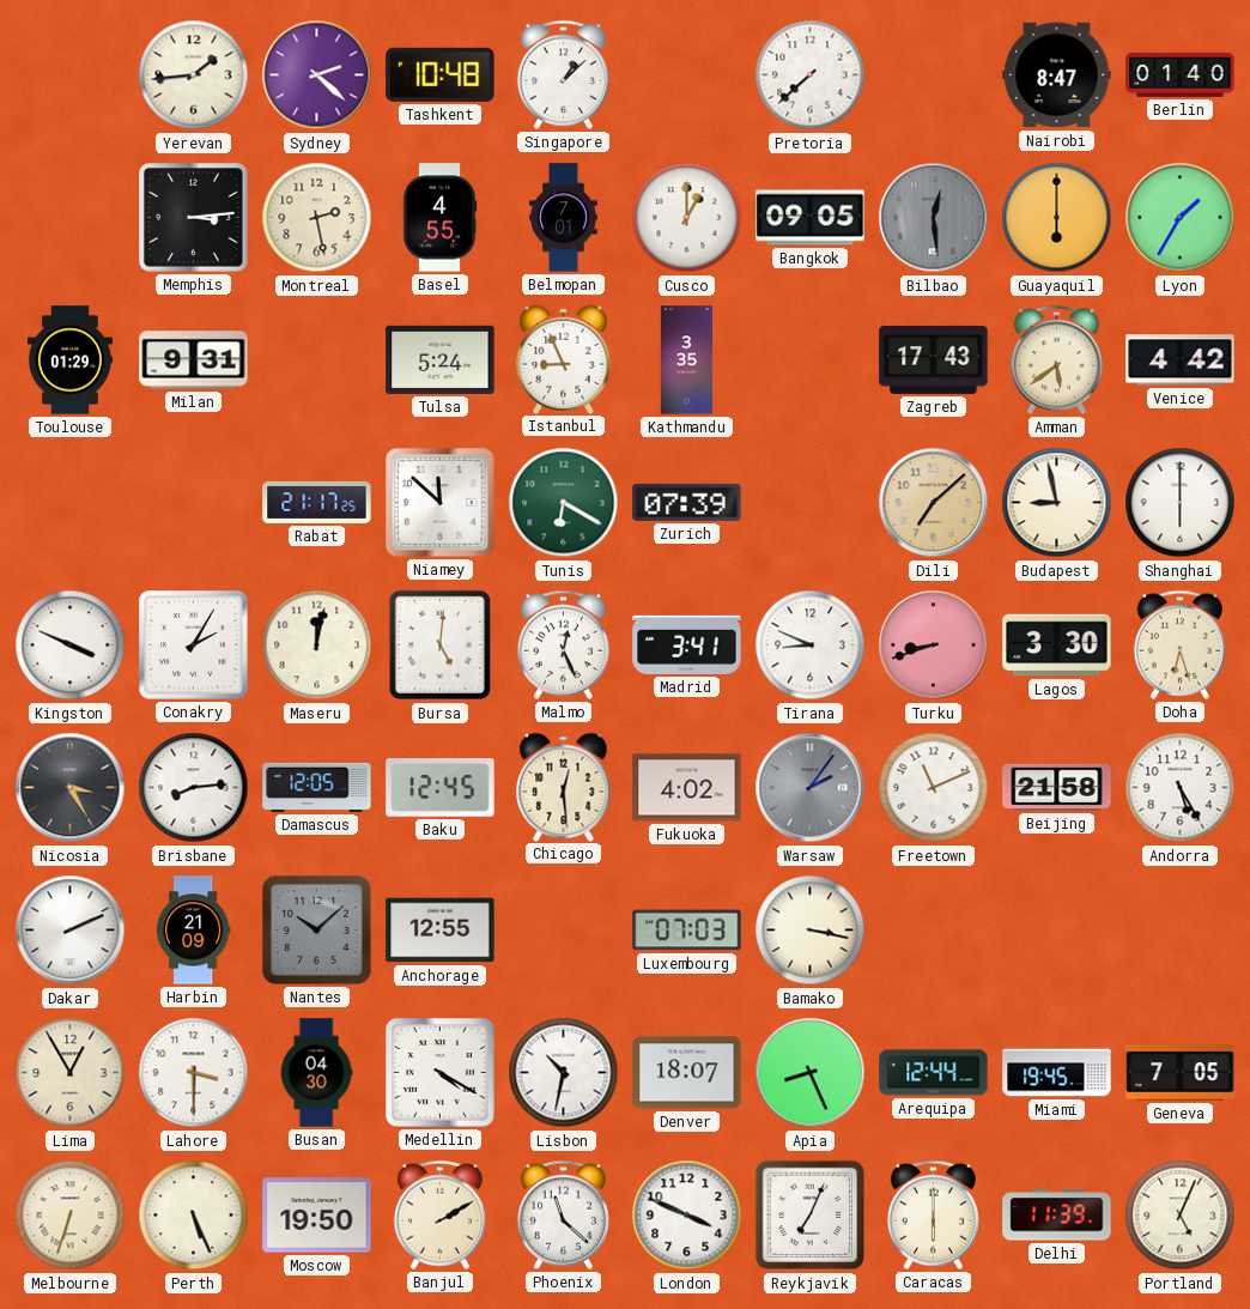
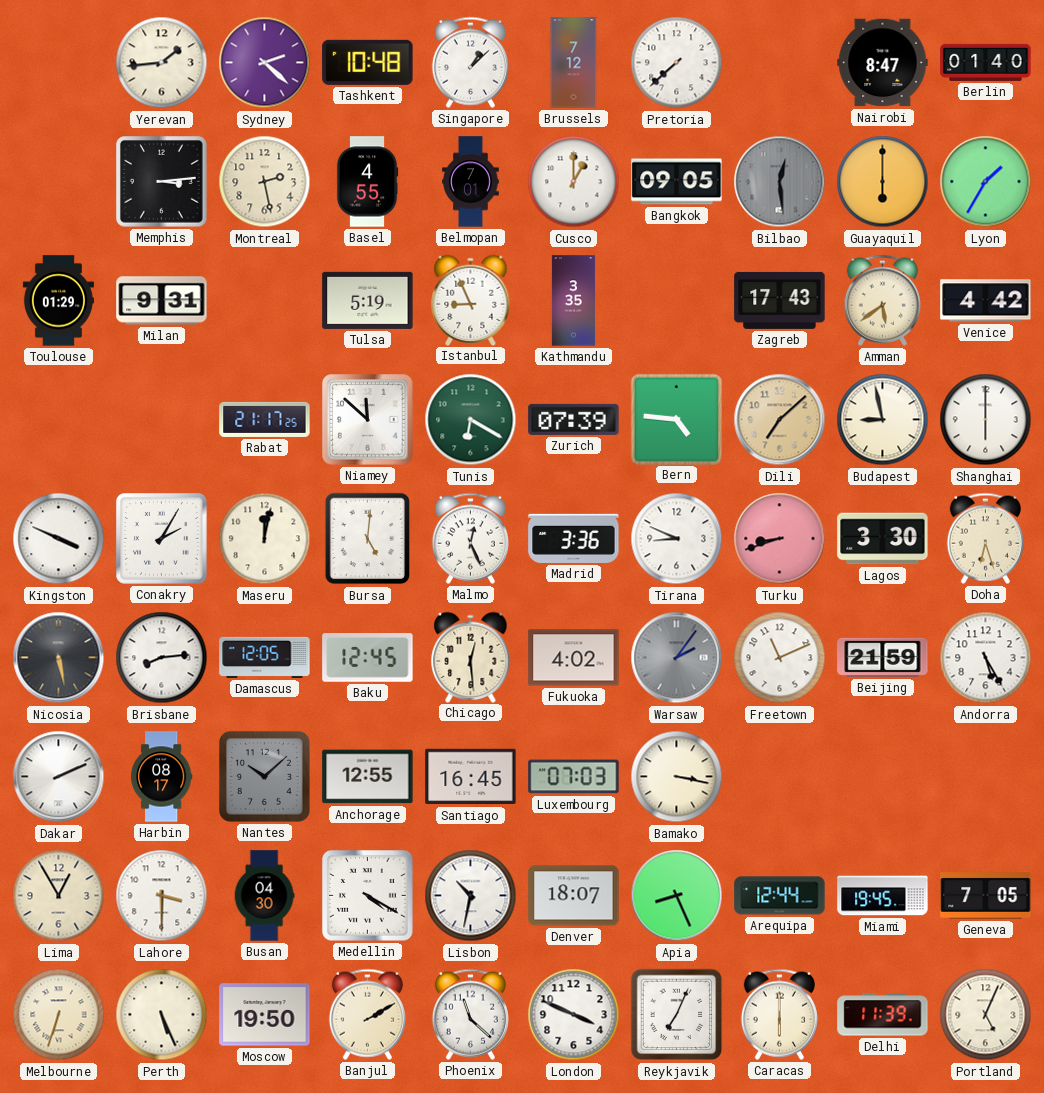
Brussels: none -> 7:12
Tulsa: 5:24 -> 5:19
Bern: none -> 4:46
Madrid: 3:41 -> 3:36
Nicosia: 3:25 -> 5:28
Beijing: 21:58 -> 21:59
Harbin: 21:09 -> 08:17
Santiago: none -> 16:45
